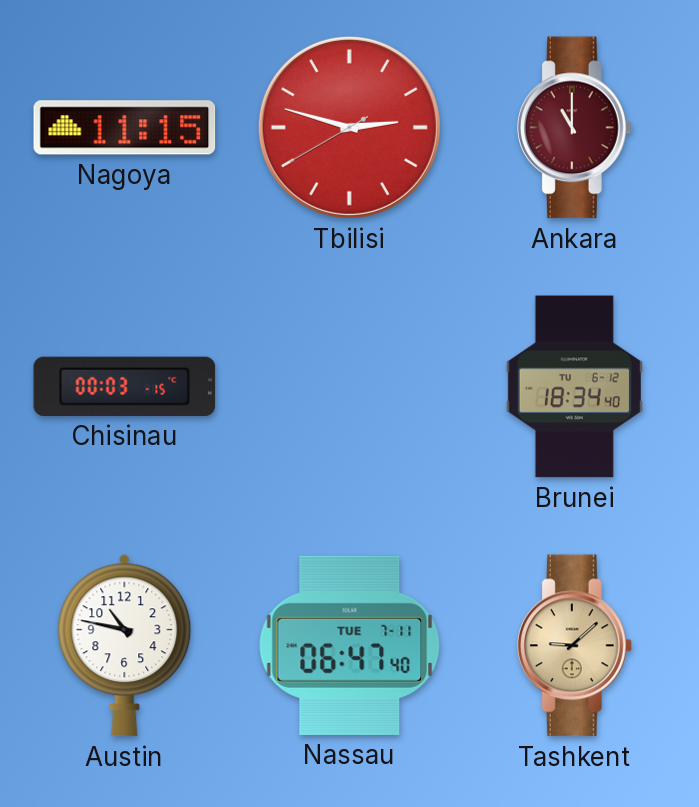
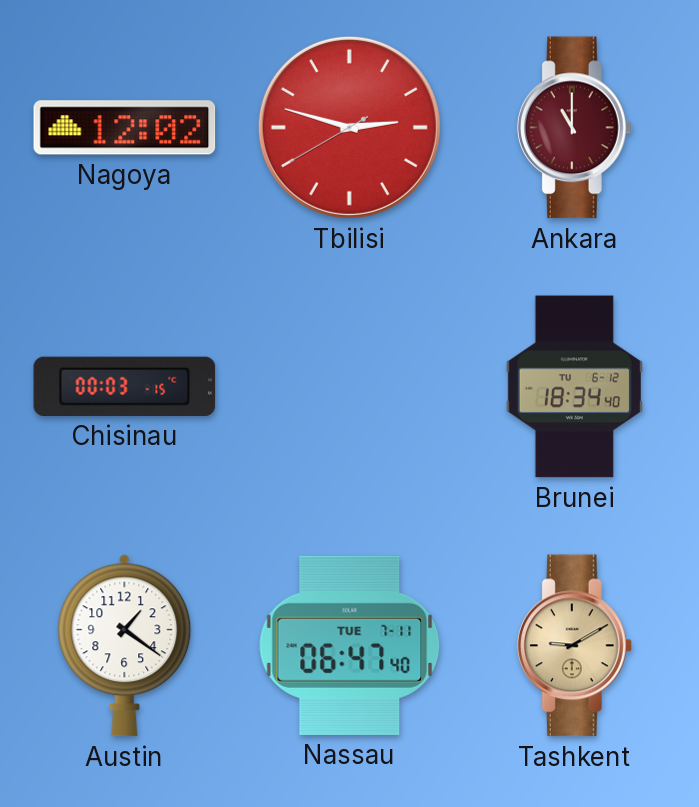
Nagoya: 11:15 -> 12:02
Austin: 10:47 -> 1:21
Tashkent: 9:08 -> 9:10
